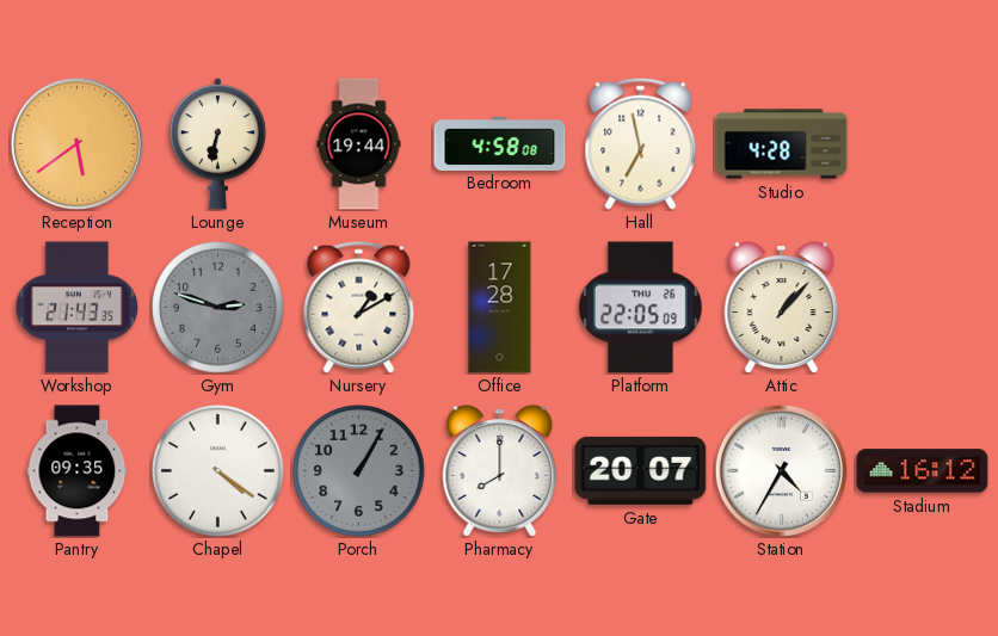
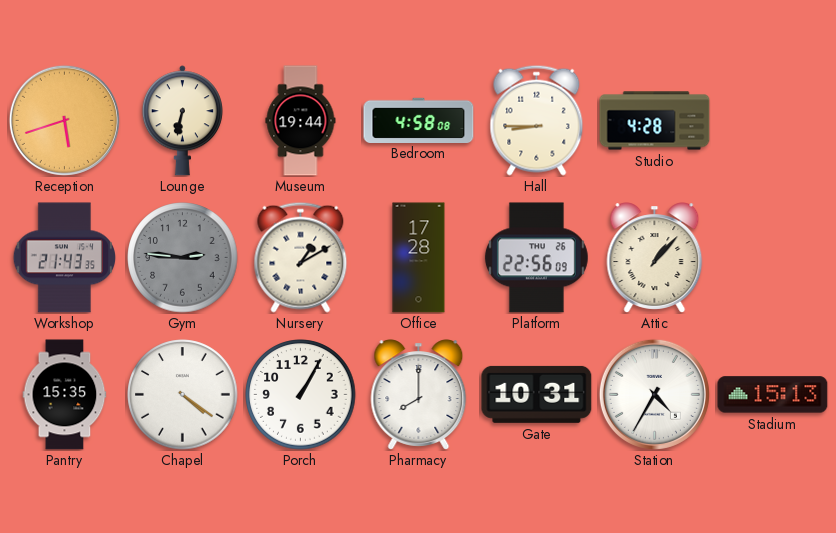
Reception: 5:39 -> 5:42
Hall: 6:58 -> 8:45
Gym: 2:48 -> 2:46
Platform: 22:05 -> 22:56
Pantry: 09:35 -> 15:35
Porch dial: grey -> white
Gate: 20:07 -> 10:31
Stadium: 16:12 -> 15:13
